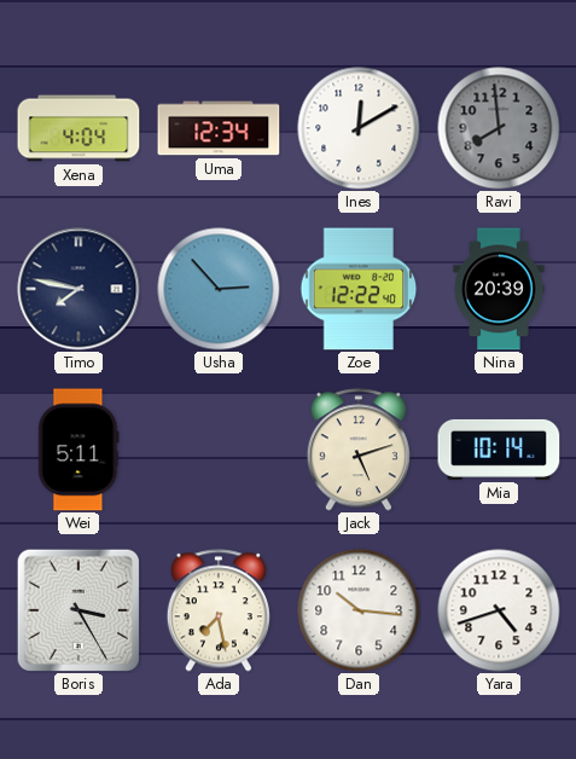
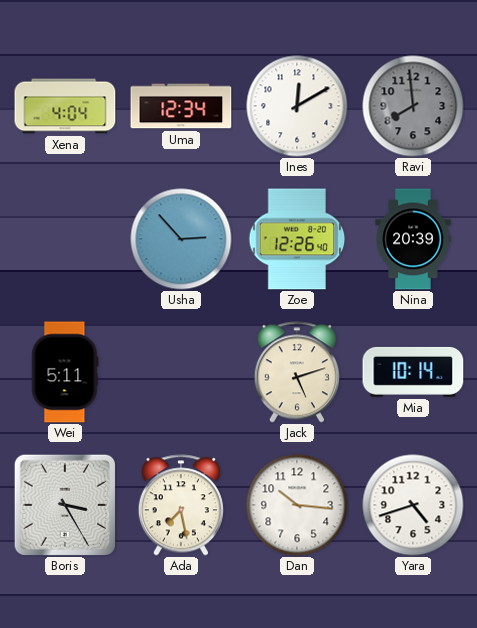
Timo: 7:47 -> none
Zoe: 12:22 -> 12:26
